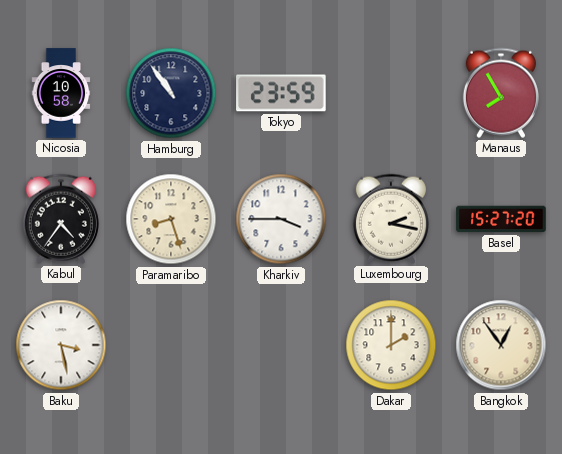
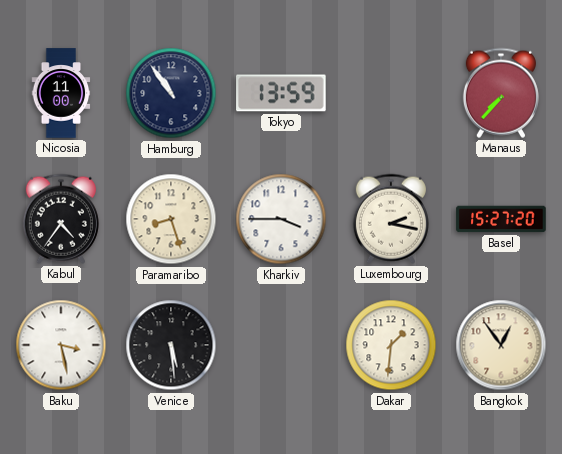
Nicosia: 10:58 -> 11:00
Tokyo: 23:59 -> 13:59
Manaus: 7:55 -> 7:37
Venice: none -> 5:29
Dakar: 2:00 -> 1:31
